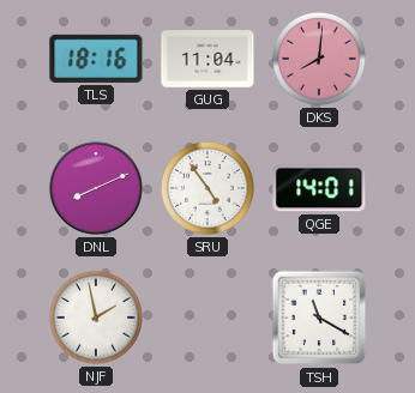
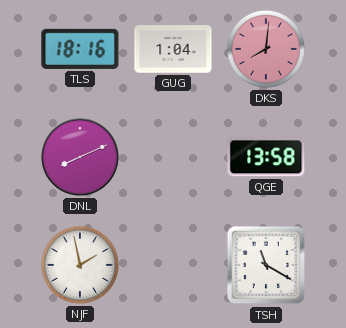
GUG: 11:04 -> 1:04
SRU: 4:54 -> none
QGE: 14:01 -> 13:58
